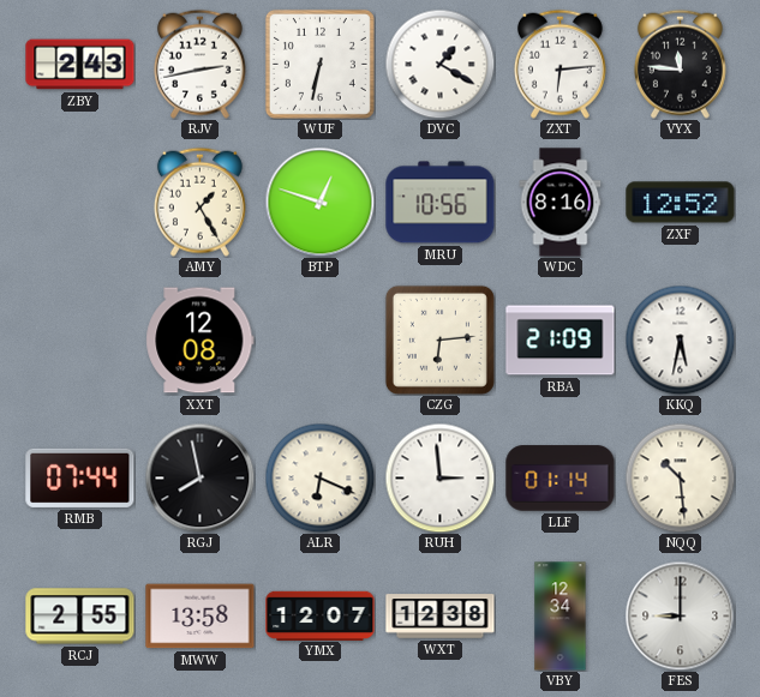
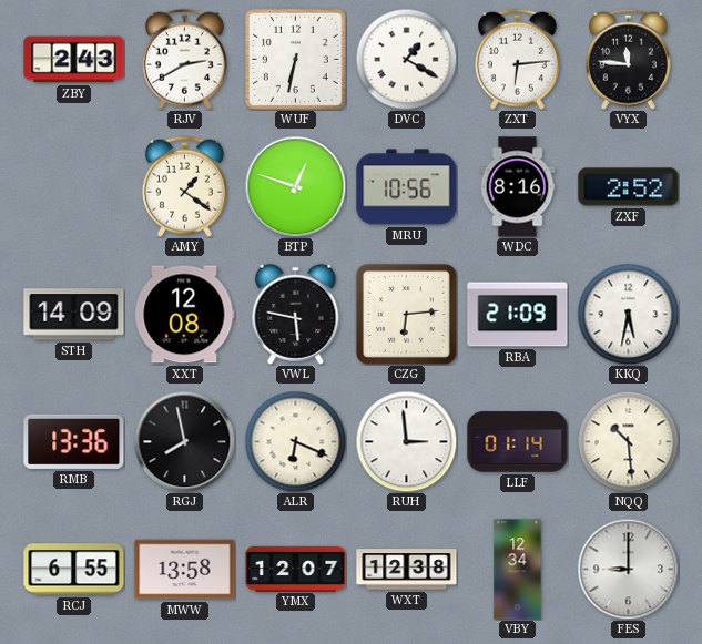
RJV: 2:43 -> 2:40
AMY: 1:25 -> 1:21
ZXF: 12:52 -> 2:52
STH: none -> 14:09
VWL: none -> 5:47
RMB: 07:44 -> 13:36
RCJ: 2:55 -> 6:55
